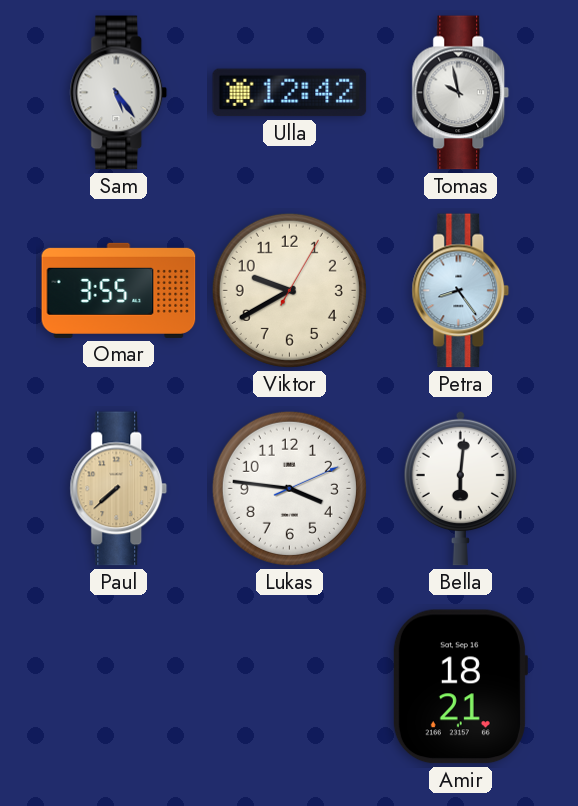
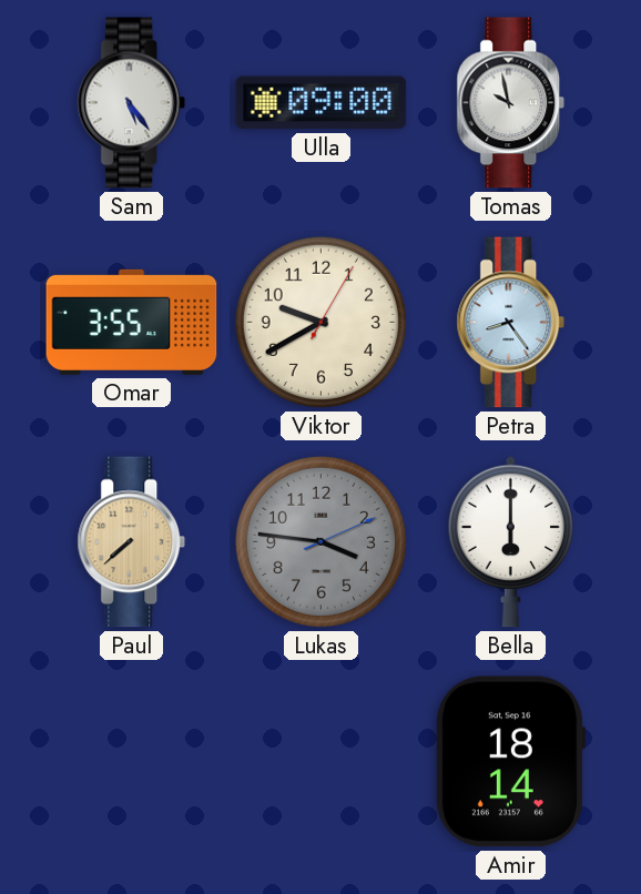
Ulla: 12:42 -> 09:00
Lukas dial: white -> grey
Bella: 6:01 -> 6:00
Amir: 18:21 -> 18:14
